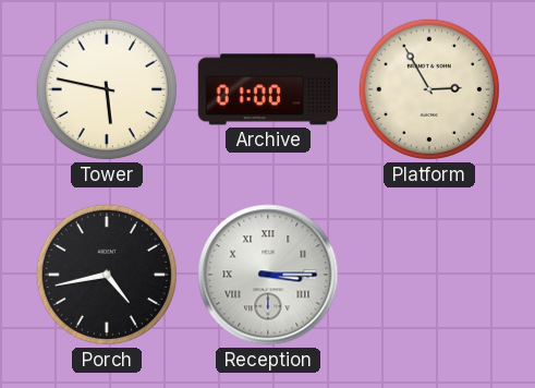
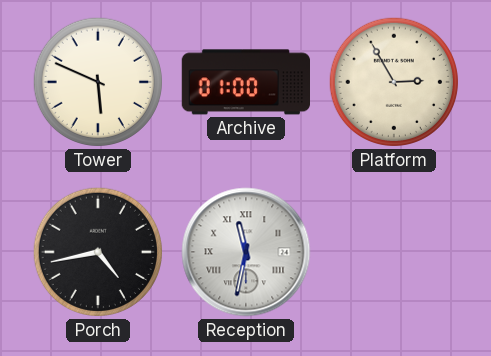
Tower: 5:47 -> 5:49
Reception: 3:15 -> 11:32
